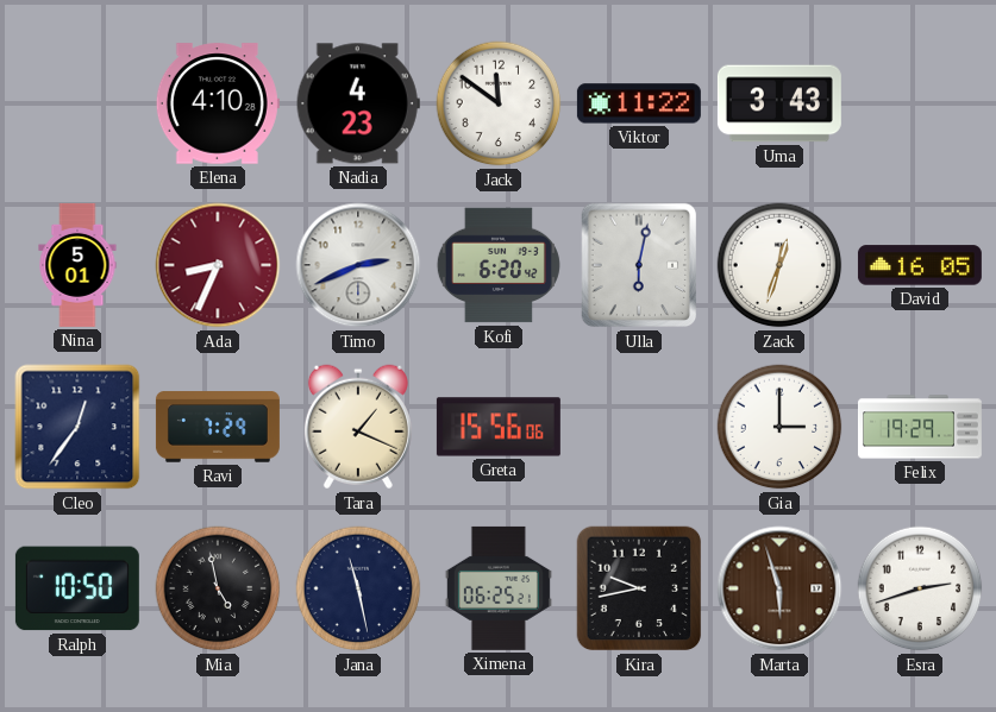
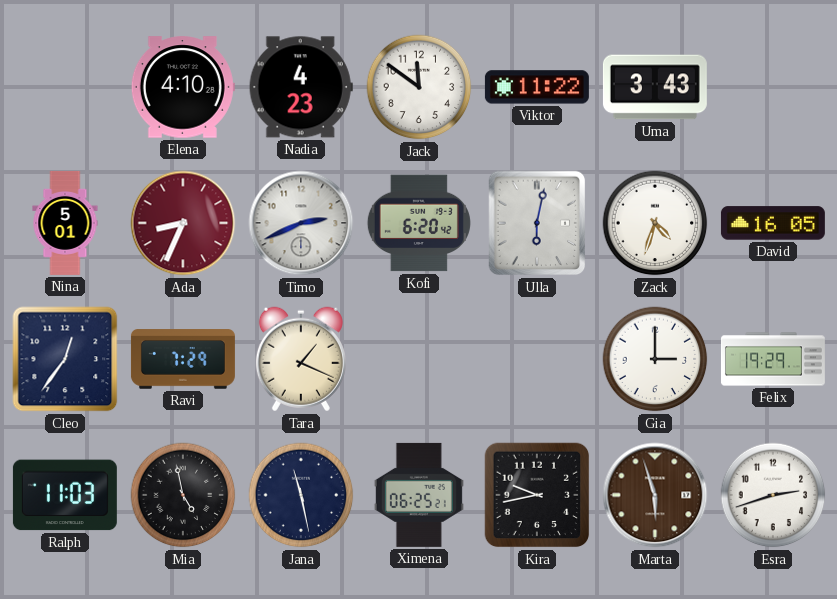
Zack: 12:33 -> 4:33
Greta: 15:56 -> none
Ralph: 10:50 -> 11:03
